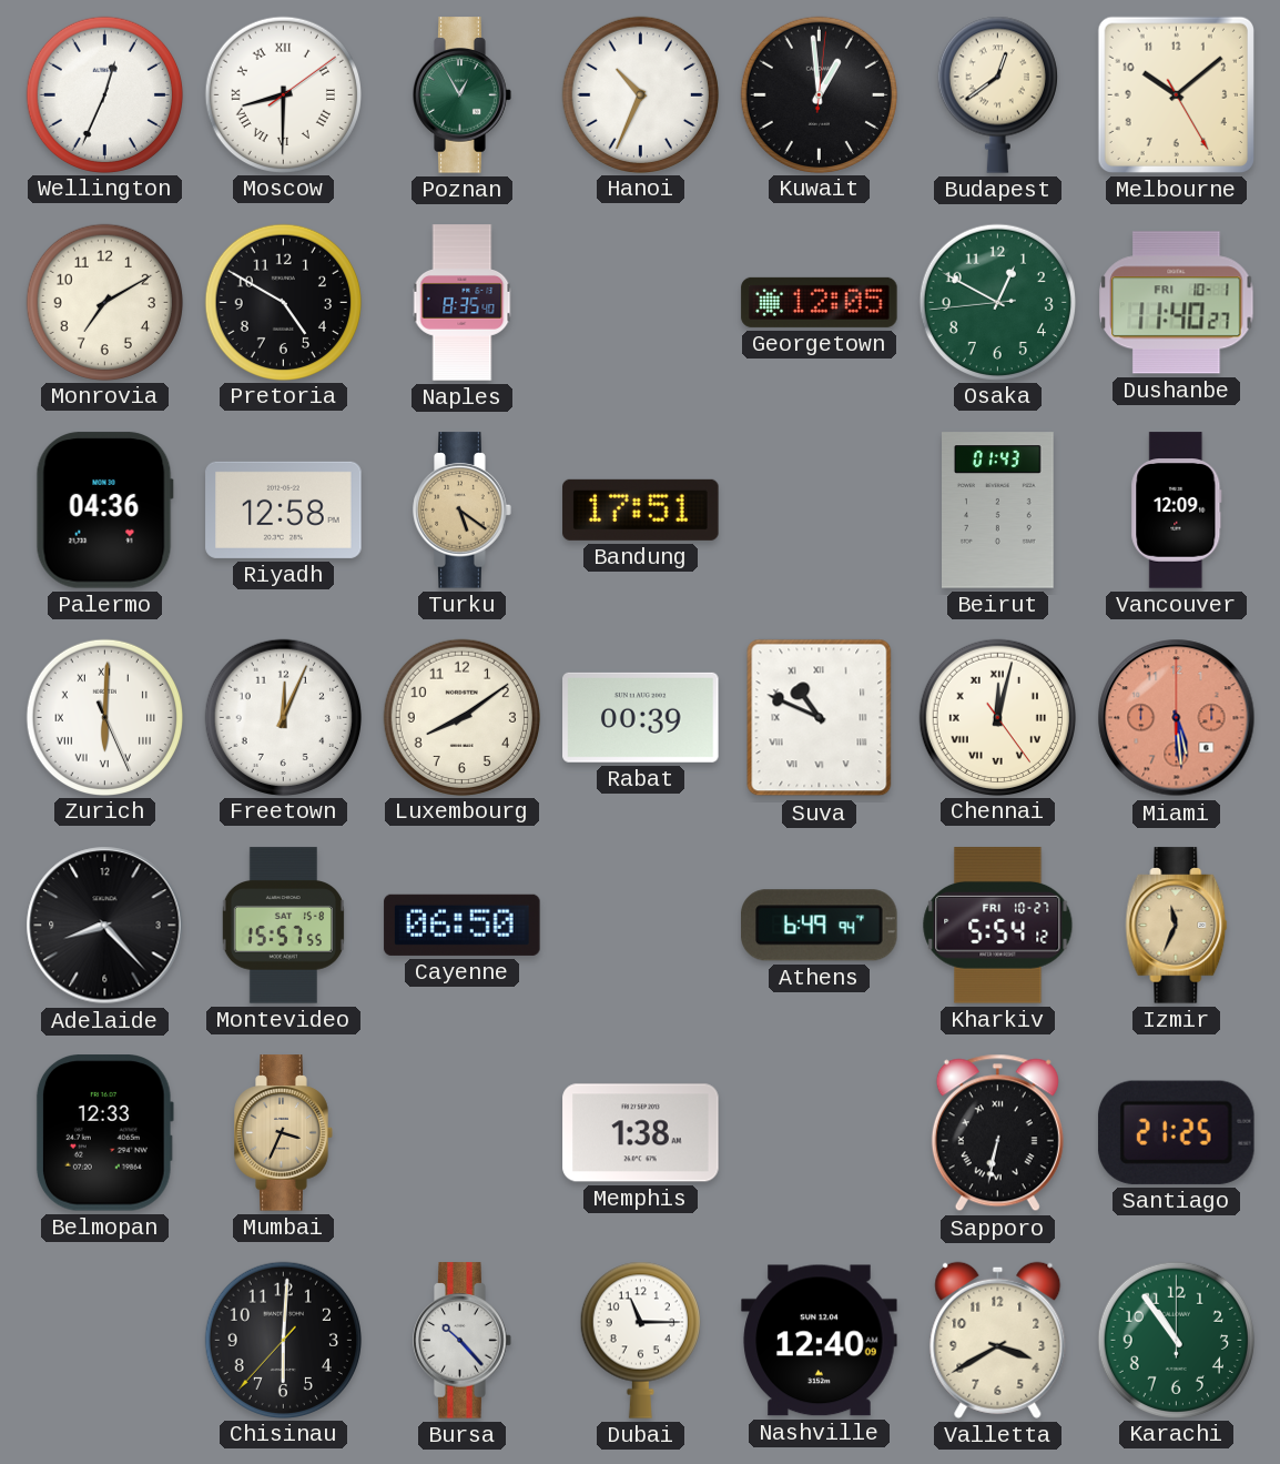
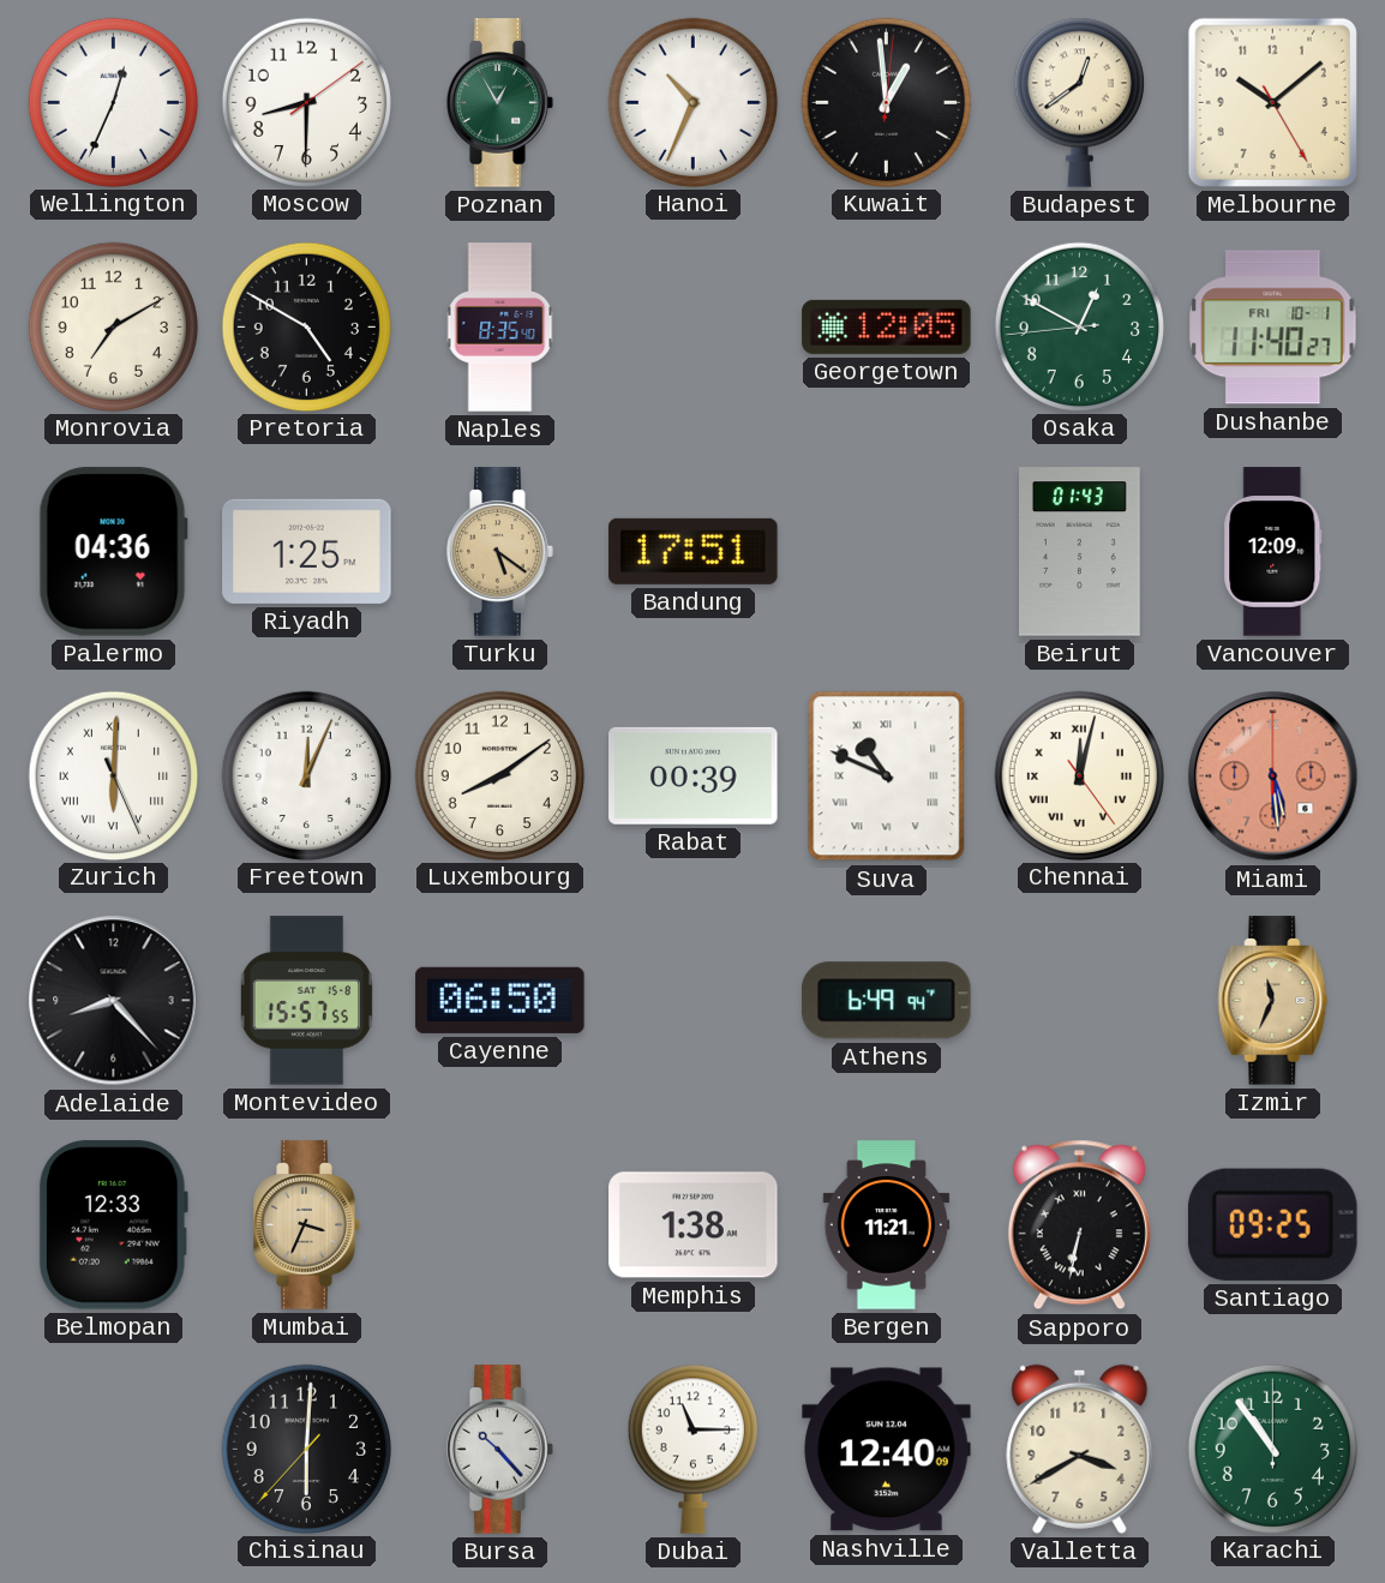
Moscow numerals: Roman -> Arabic
Riyadh: 12:58 -> 1:25
Kharkiv: 5:54 -> none
Bergen: none -> 11:21
Santiago: 21:25 -> 09:25
